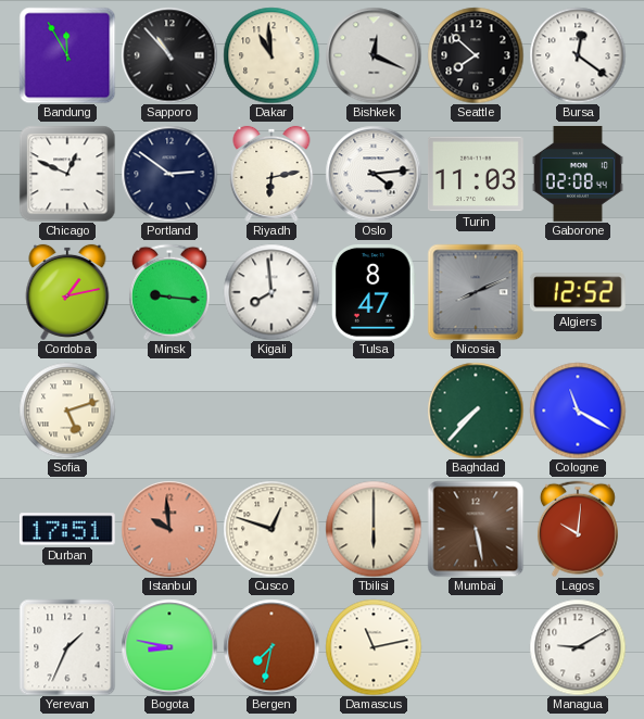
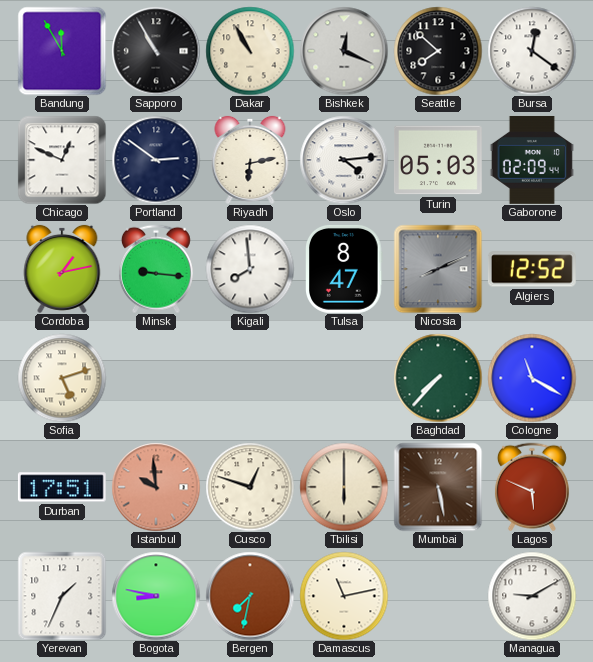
Sapporo: 10:53 -> 10:55
Dakar: 10:59 -> 10:55
Turin: 11:03 -> 05:03
Gaborone: 02:08 -> 02:09
Lagos: 10:01 -> 5:49
